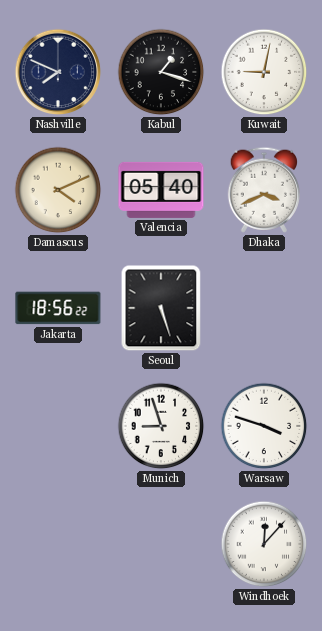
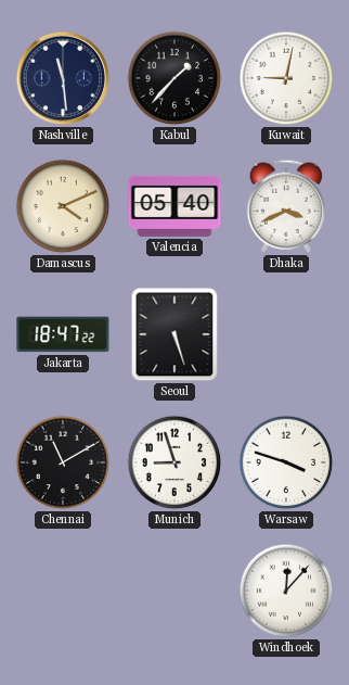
Nashville: 7:49 -> 11:29
Kabul: 1:18 -> 1:37
Jakarta: 18:56 -> 18:47
Chennai: none -> 11:10
